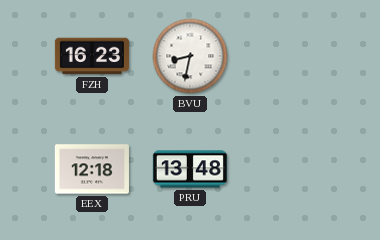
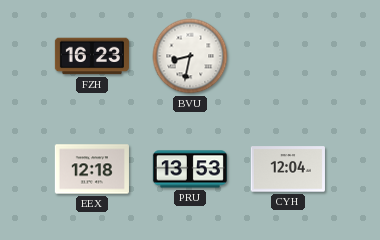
PRU: 13:48 -> 13:53
CYH: none -> 12:04
